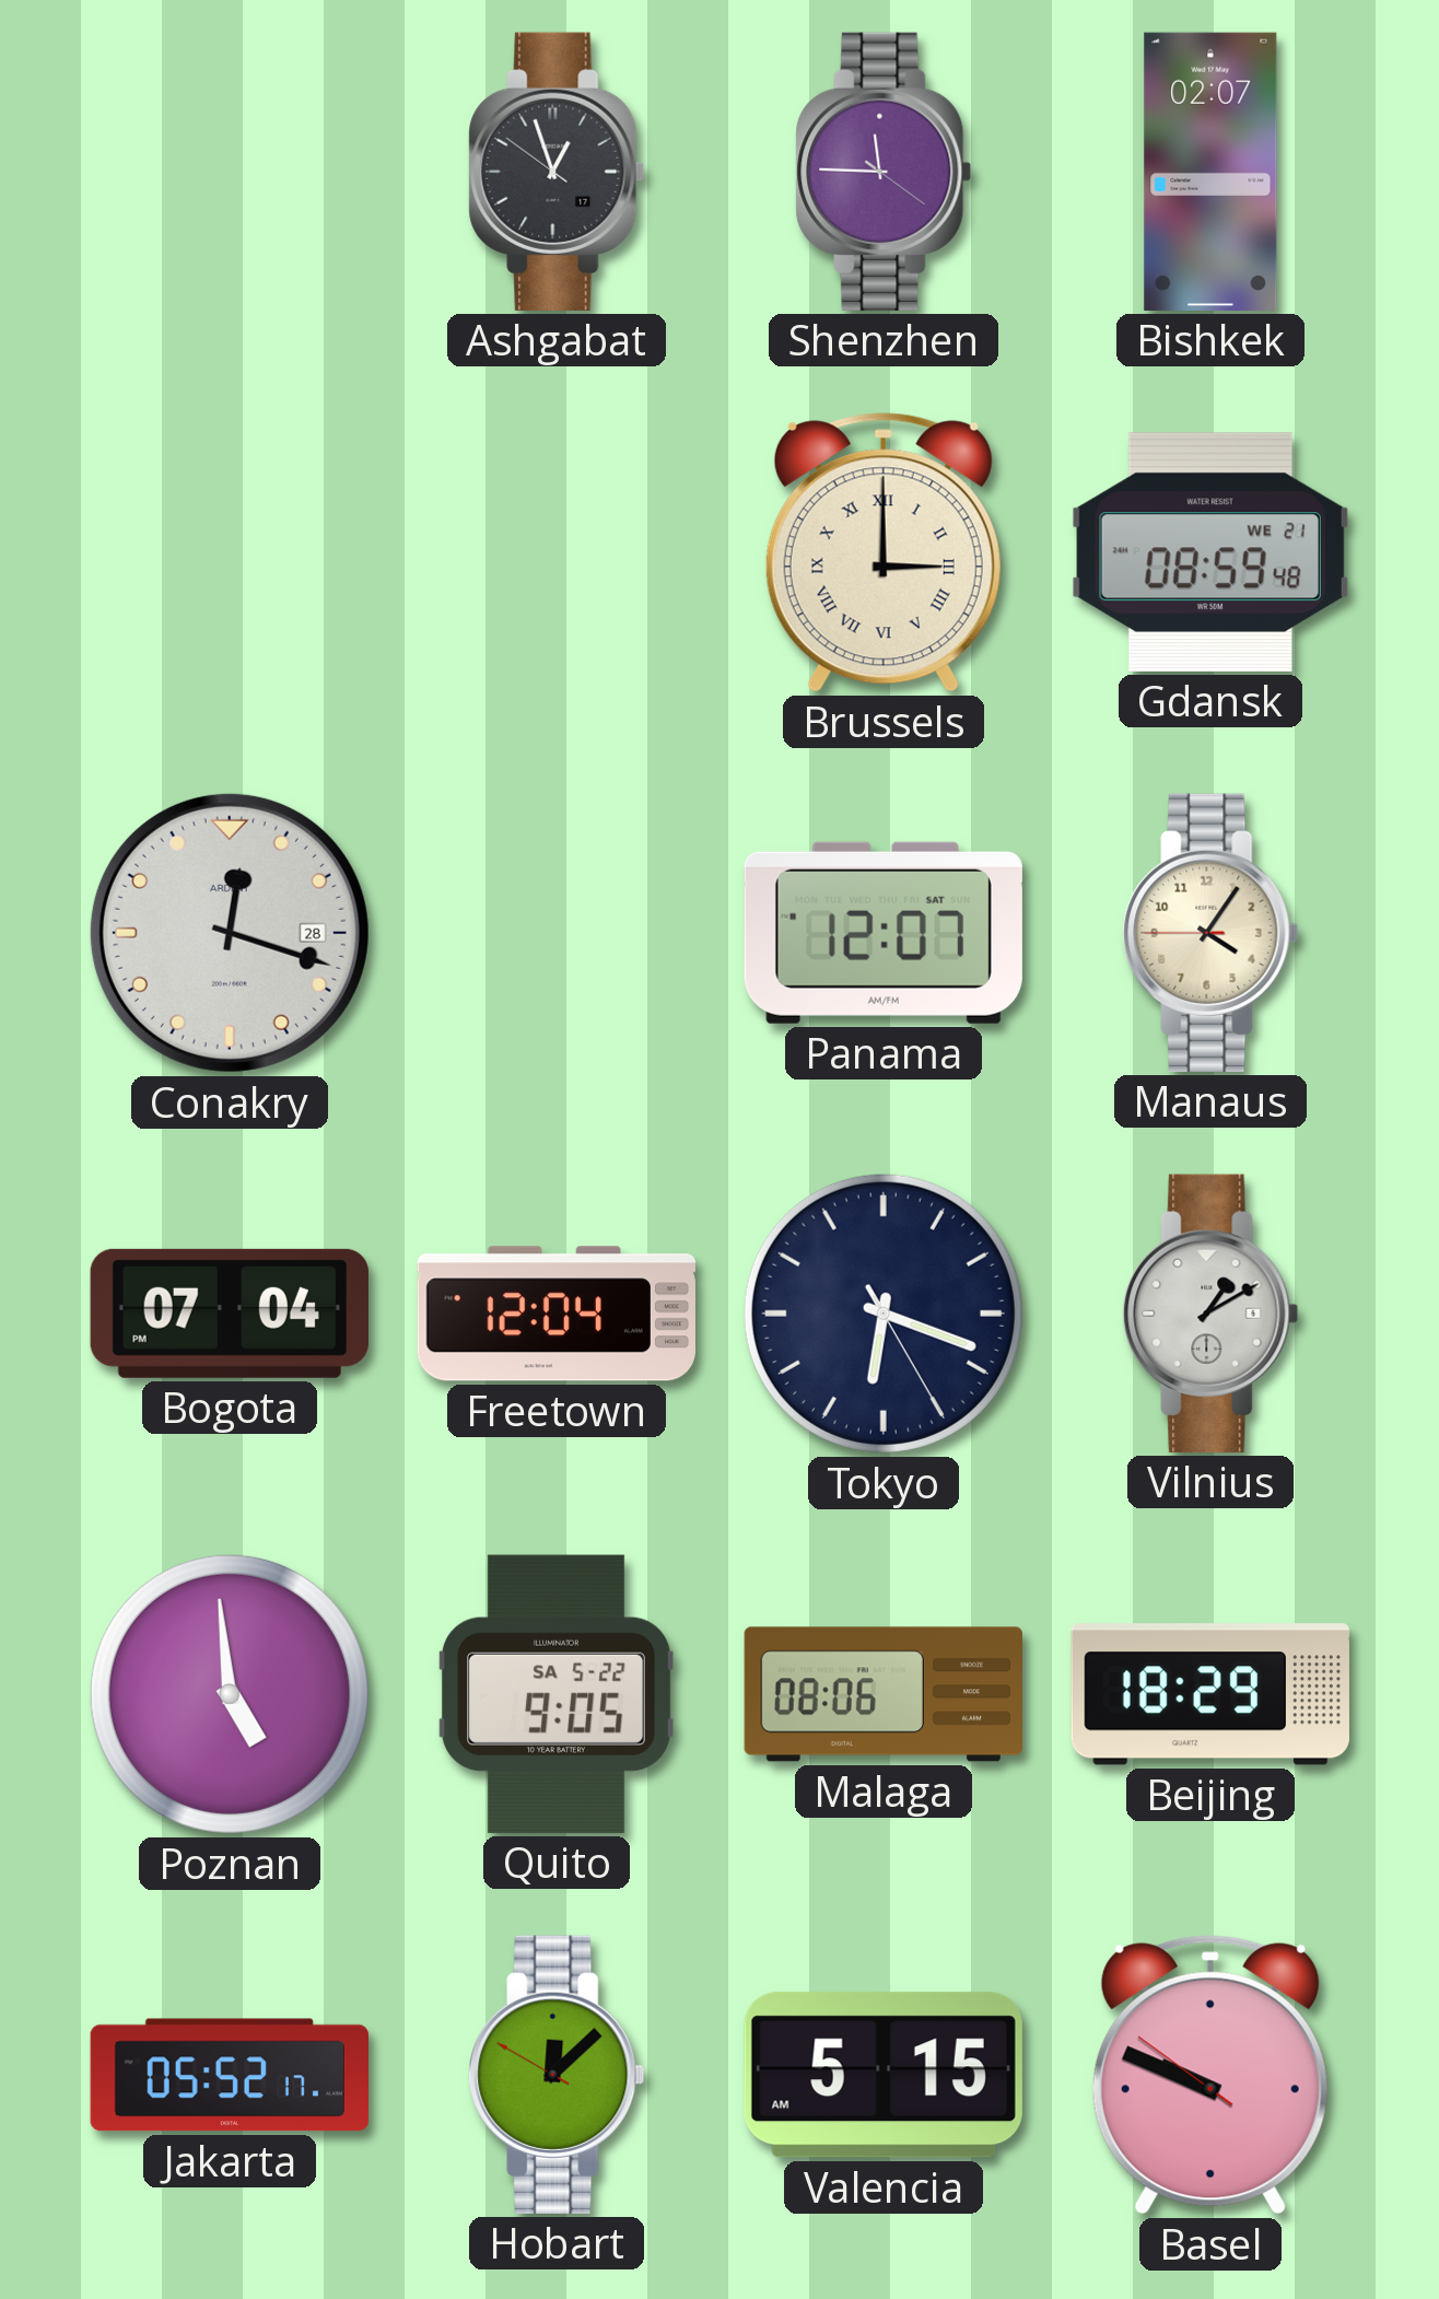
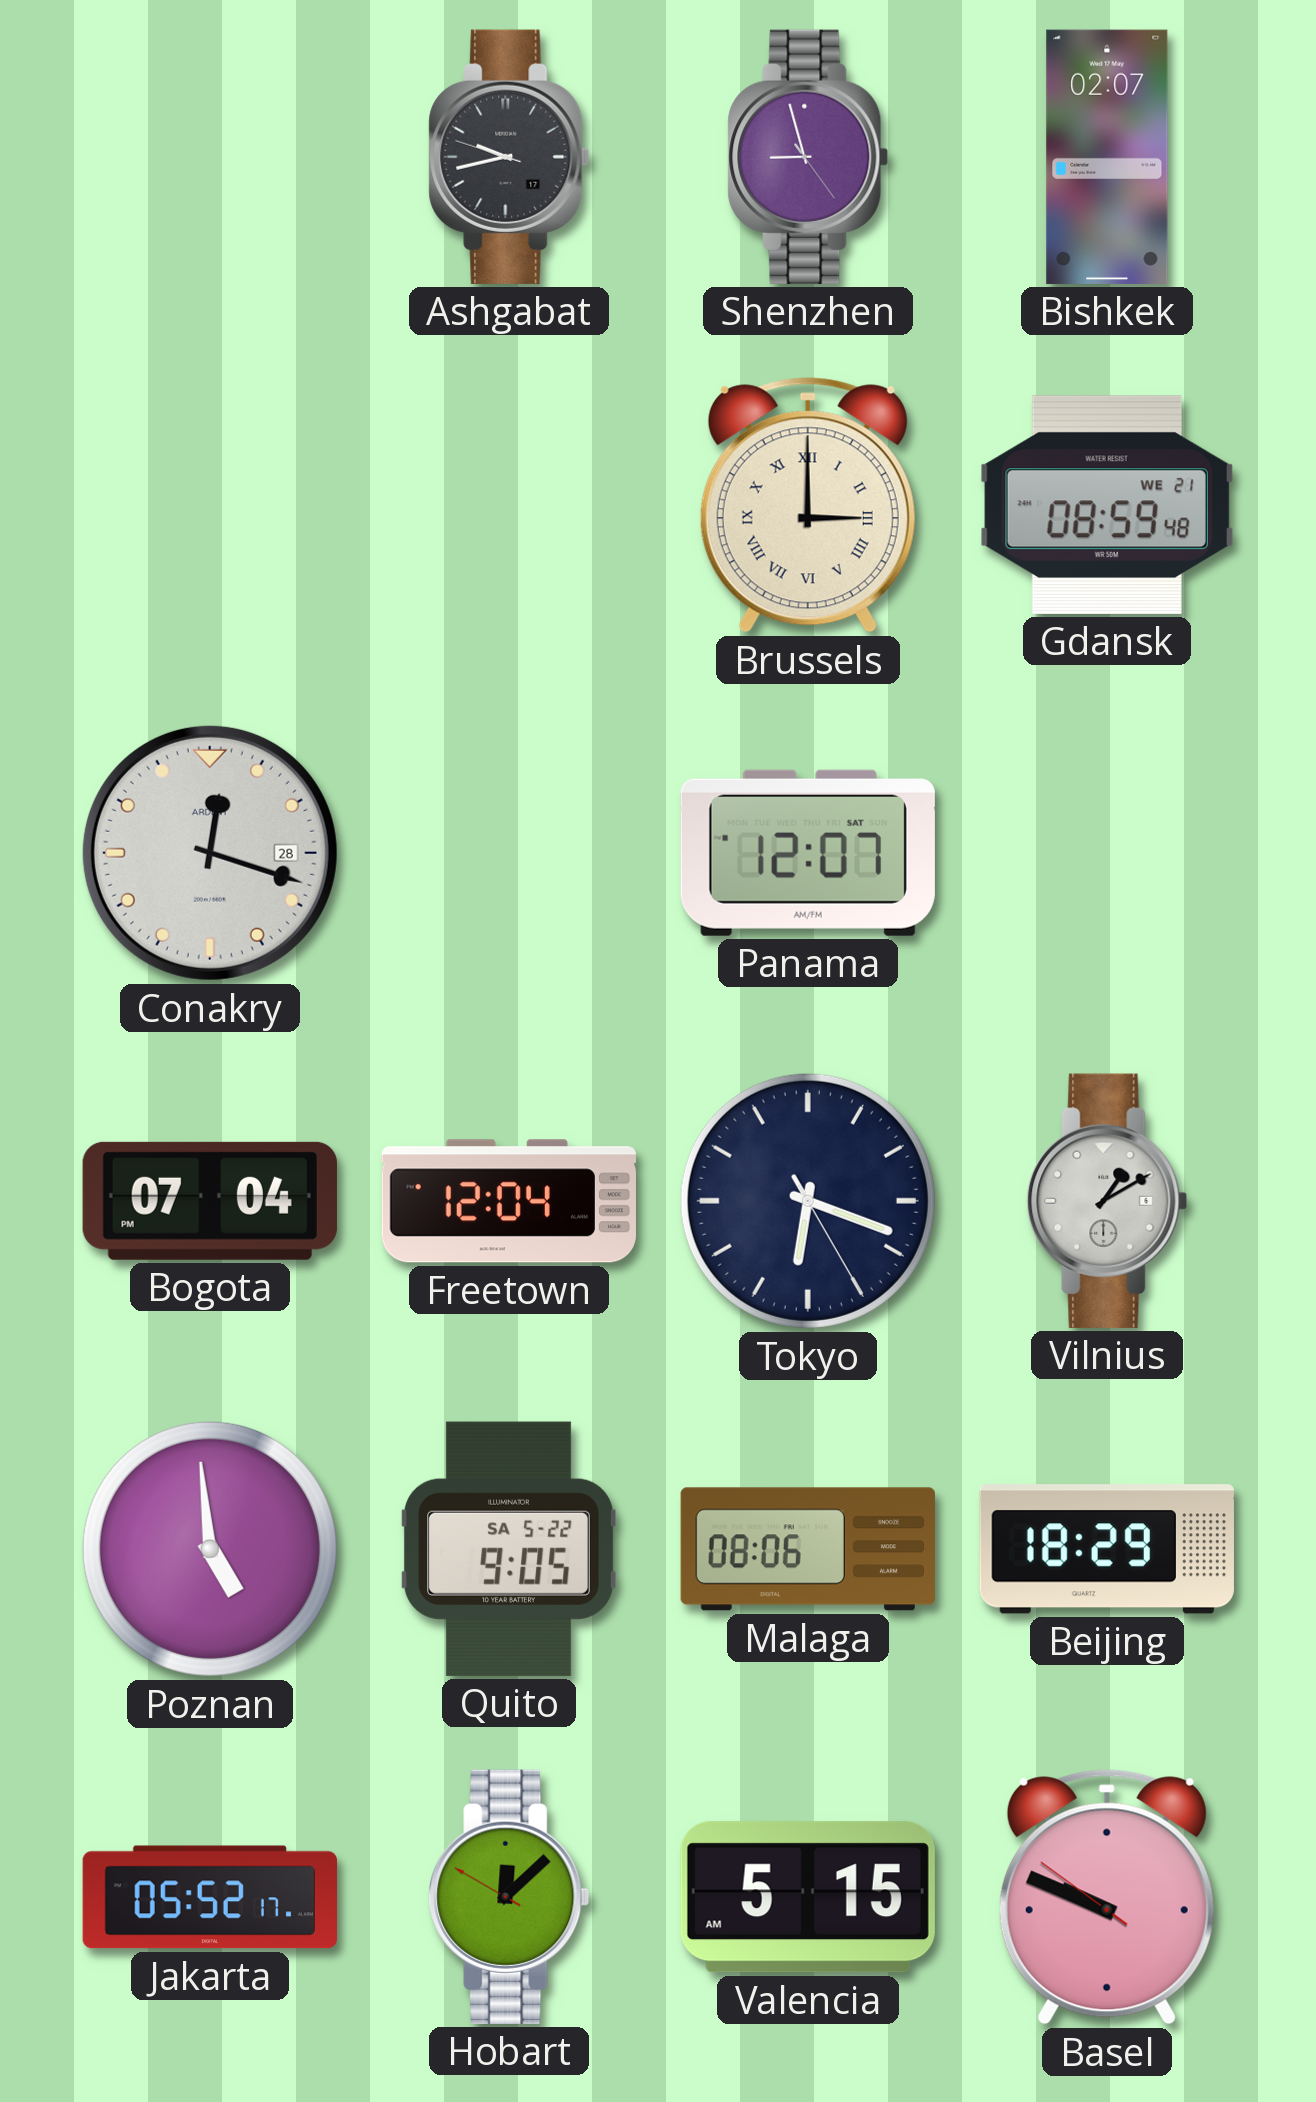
Ashgabat: 12:56 -> 9:42
Shenzhen: 11:45 -> 8:57
Manaus: 4:05 -> none
